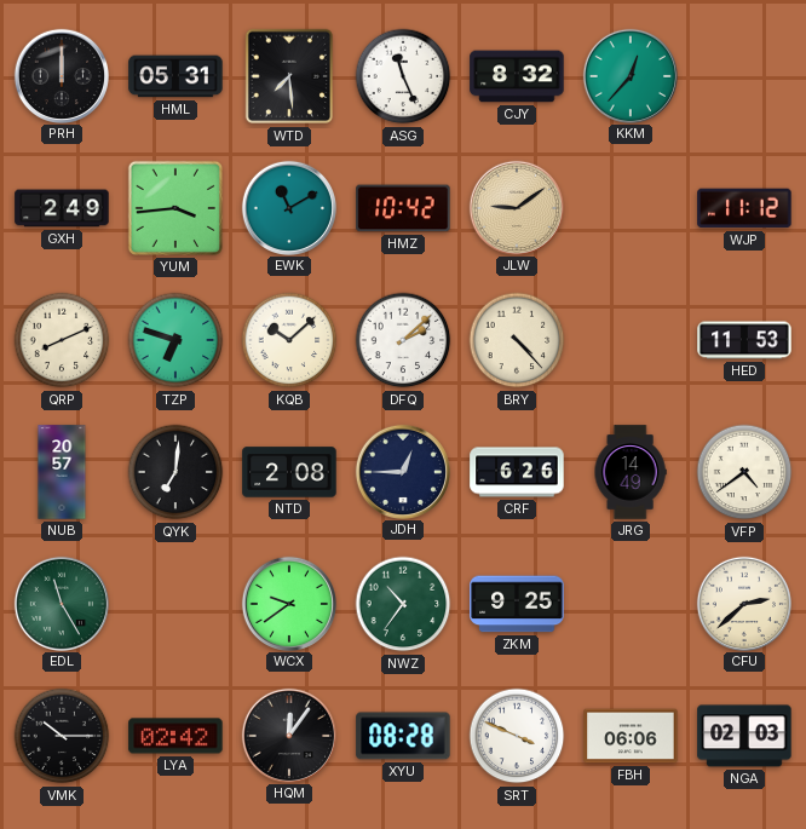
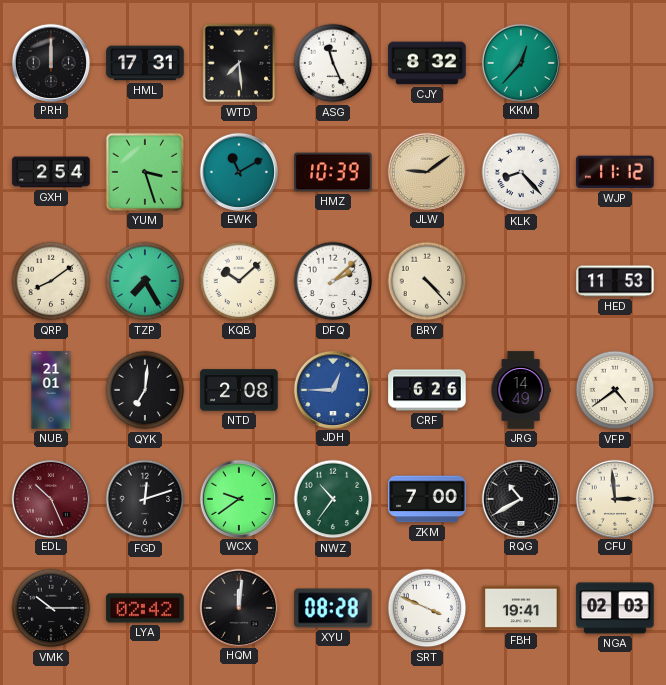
HML: 05:31 -> 17:31
GXH: 2:49 -> 2:54
YUM: 3:44 -> 3:27
HMZ: 10:42 -> 10:39
KLK: none -> 8:23
QRP: 8:11 -> 8:09
TZP: 6:48 -> 7:25
NUB: 20:57 -> 21:01
JDH dial: navy -> blue
EDL: 11:25 -> 10:26
EDL dial: green -> burgundy
FGD: none -> 12:12
ZKM: 9:25 -> 7:00
RQG: none -> 10:40
CFU: 2:38 -> 2:59
HQM: 12:06 -> 12:01
FBH: 06:06 -> 19:41
